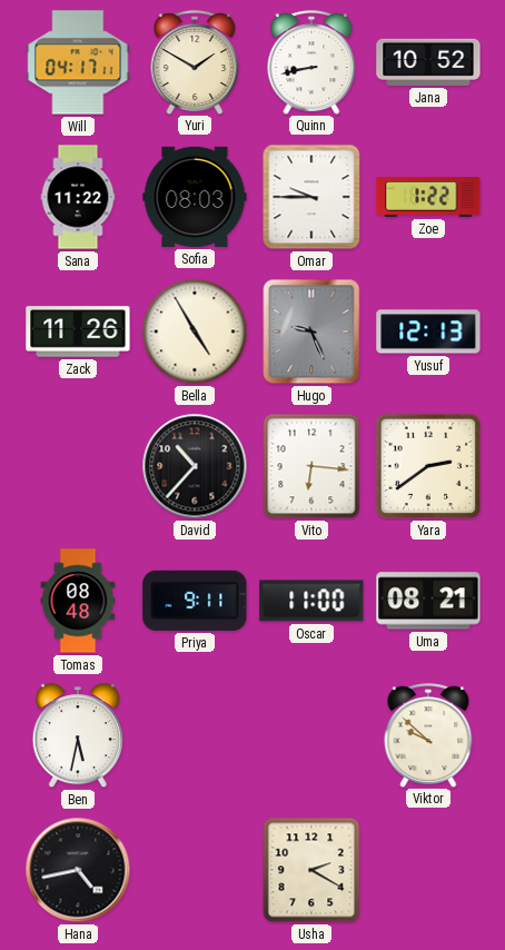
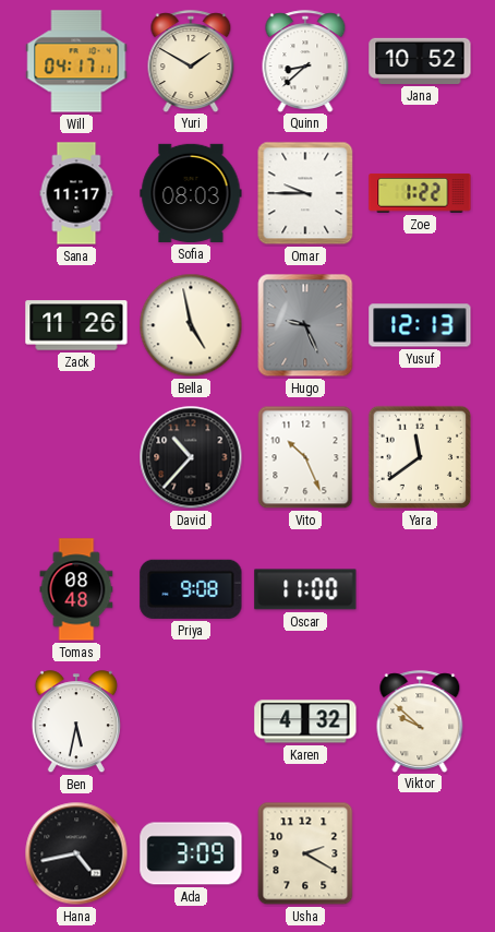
Quinn: 8:43 -> 8:38
Sana: 11:22 -> 11:17
Bella: 4:55 -> 4:58
Vito: 6:16 -> 10:26
Yara: 2:39 -> 11:39
Priya: 9:11 -> 9:08
Uma: 08:21 -> none
Karen: none -> 4:32
Ada: none -> 3:09
